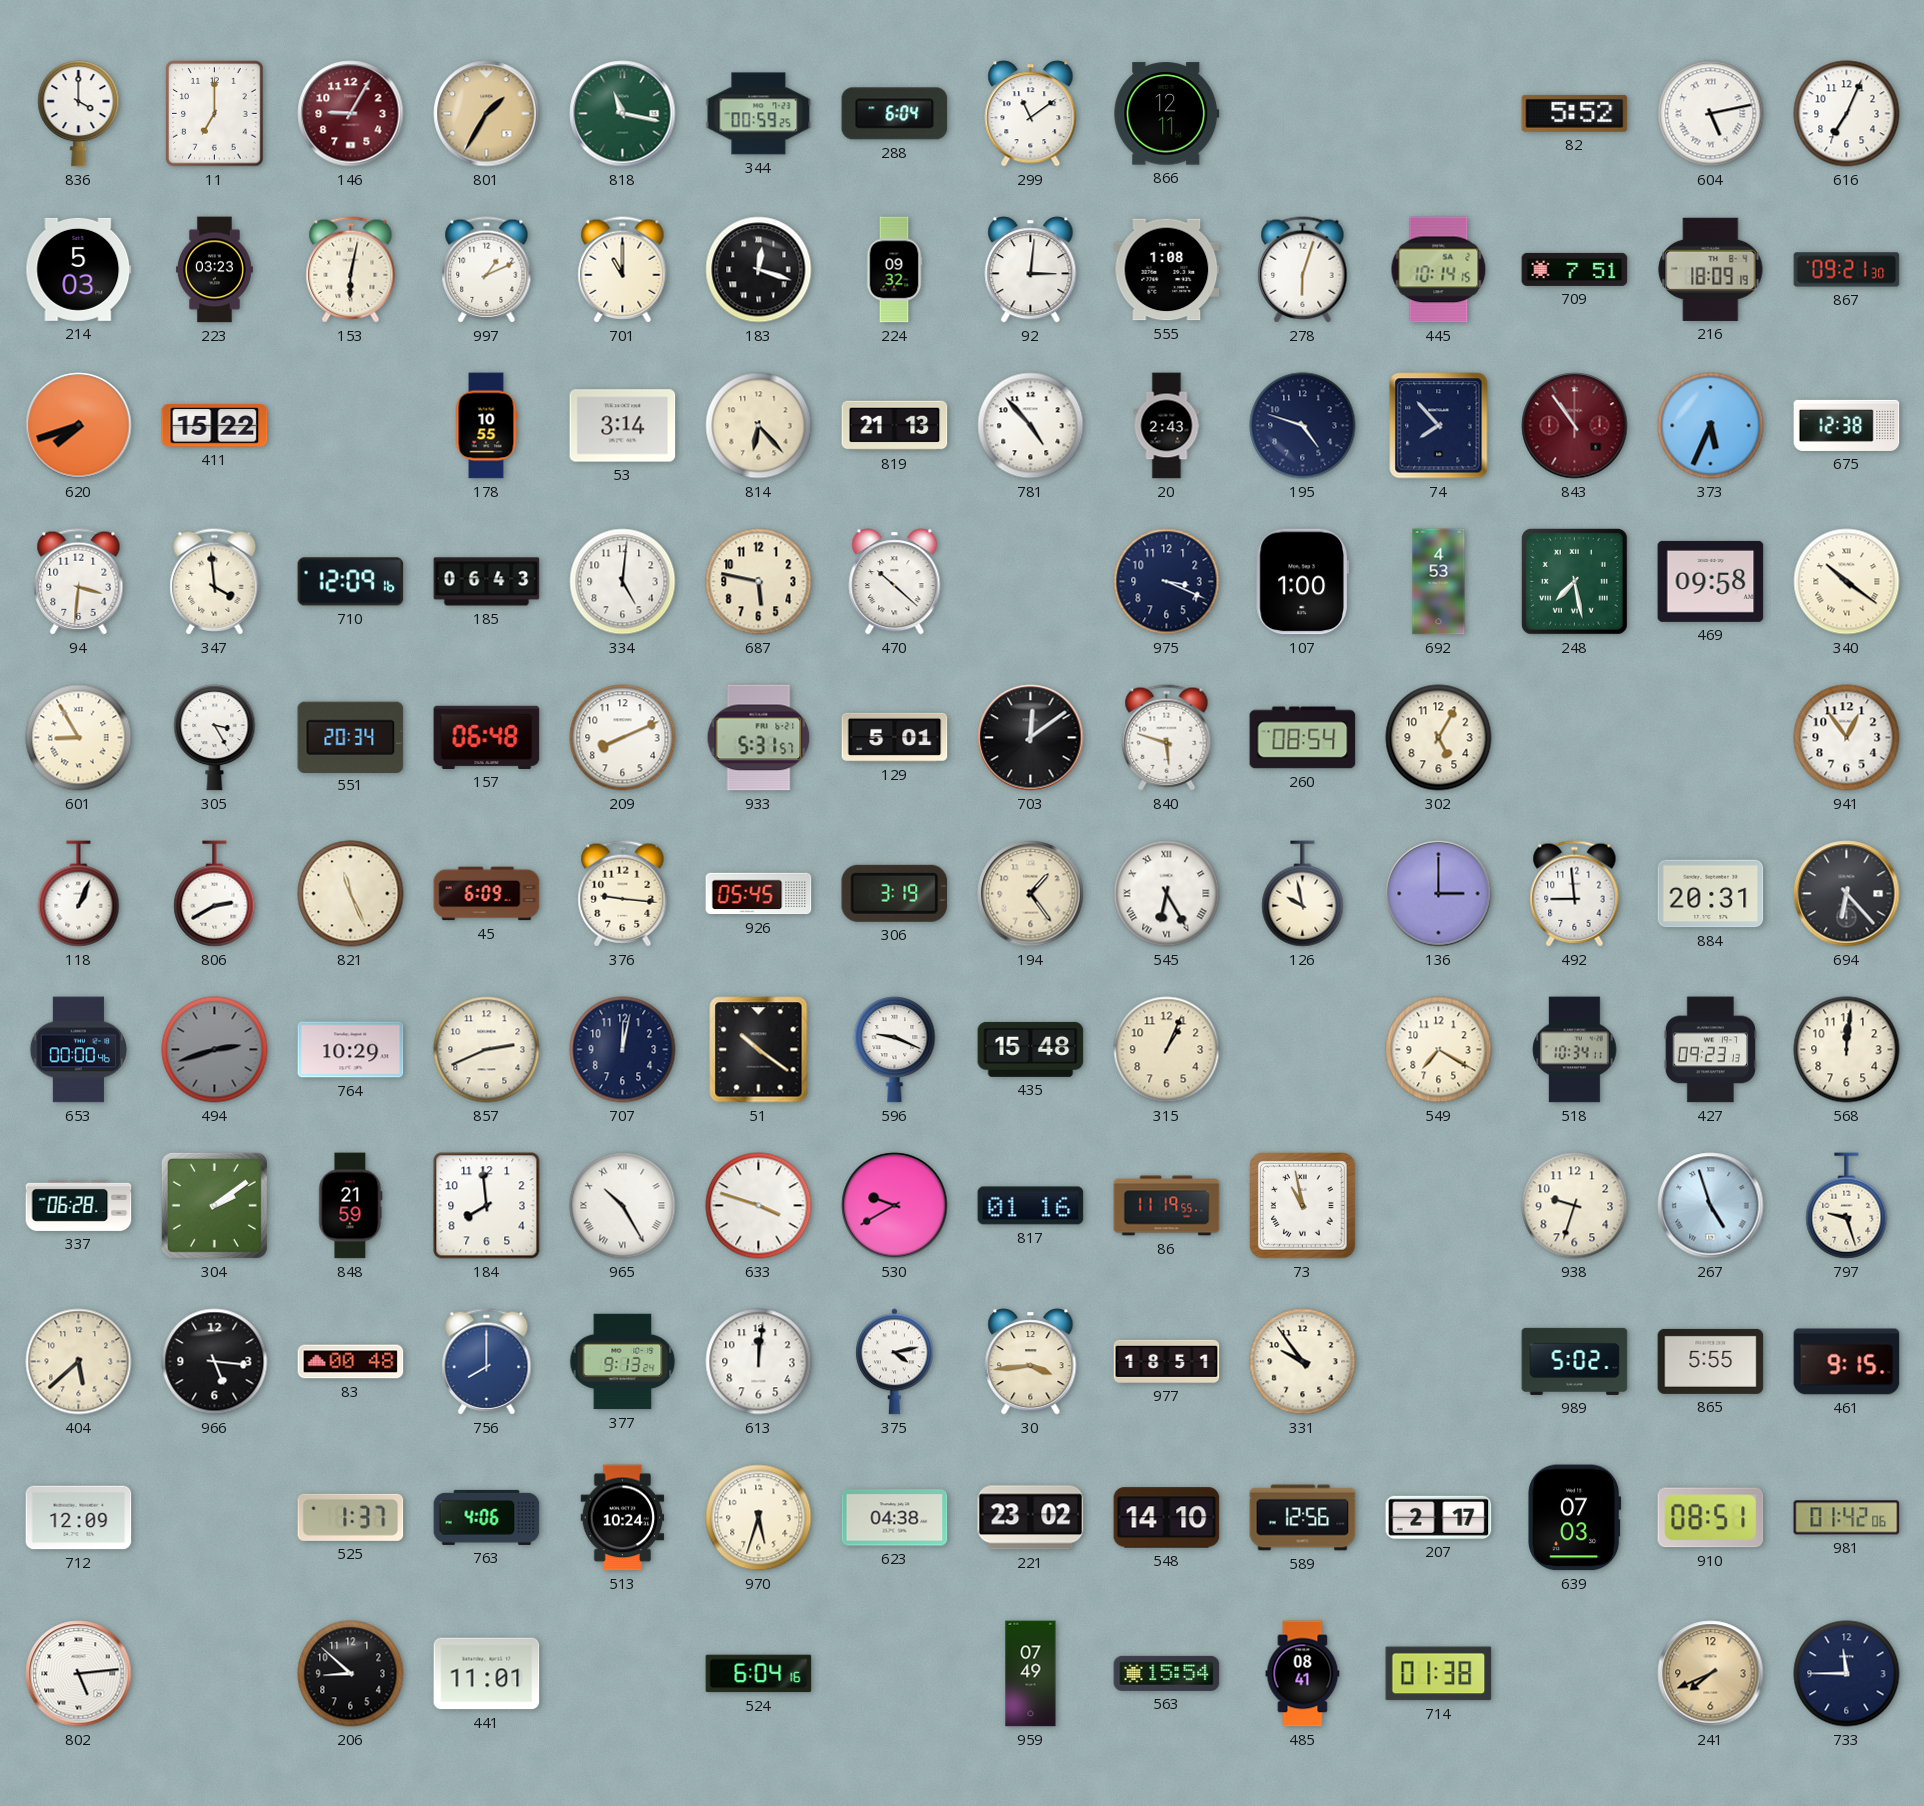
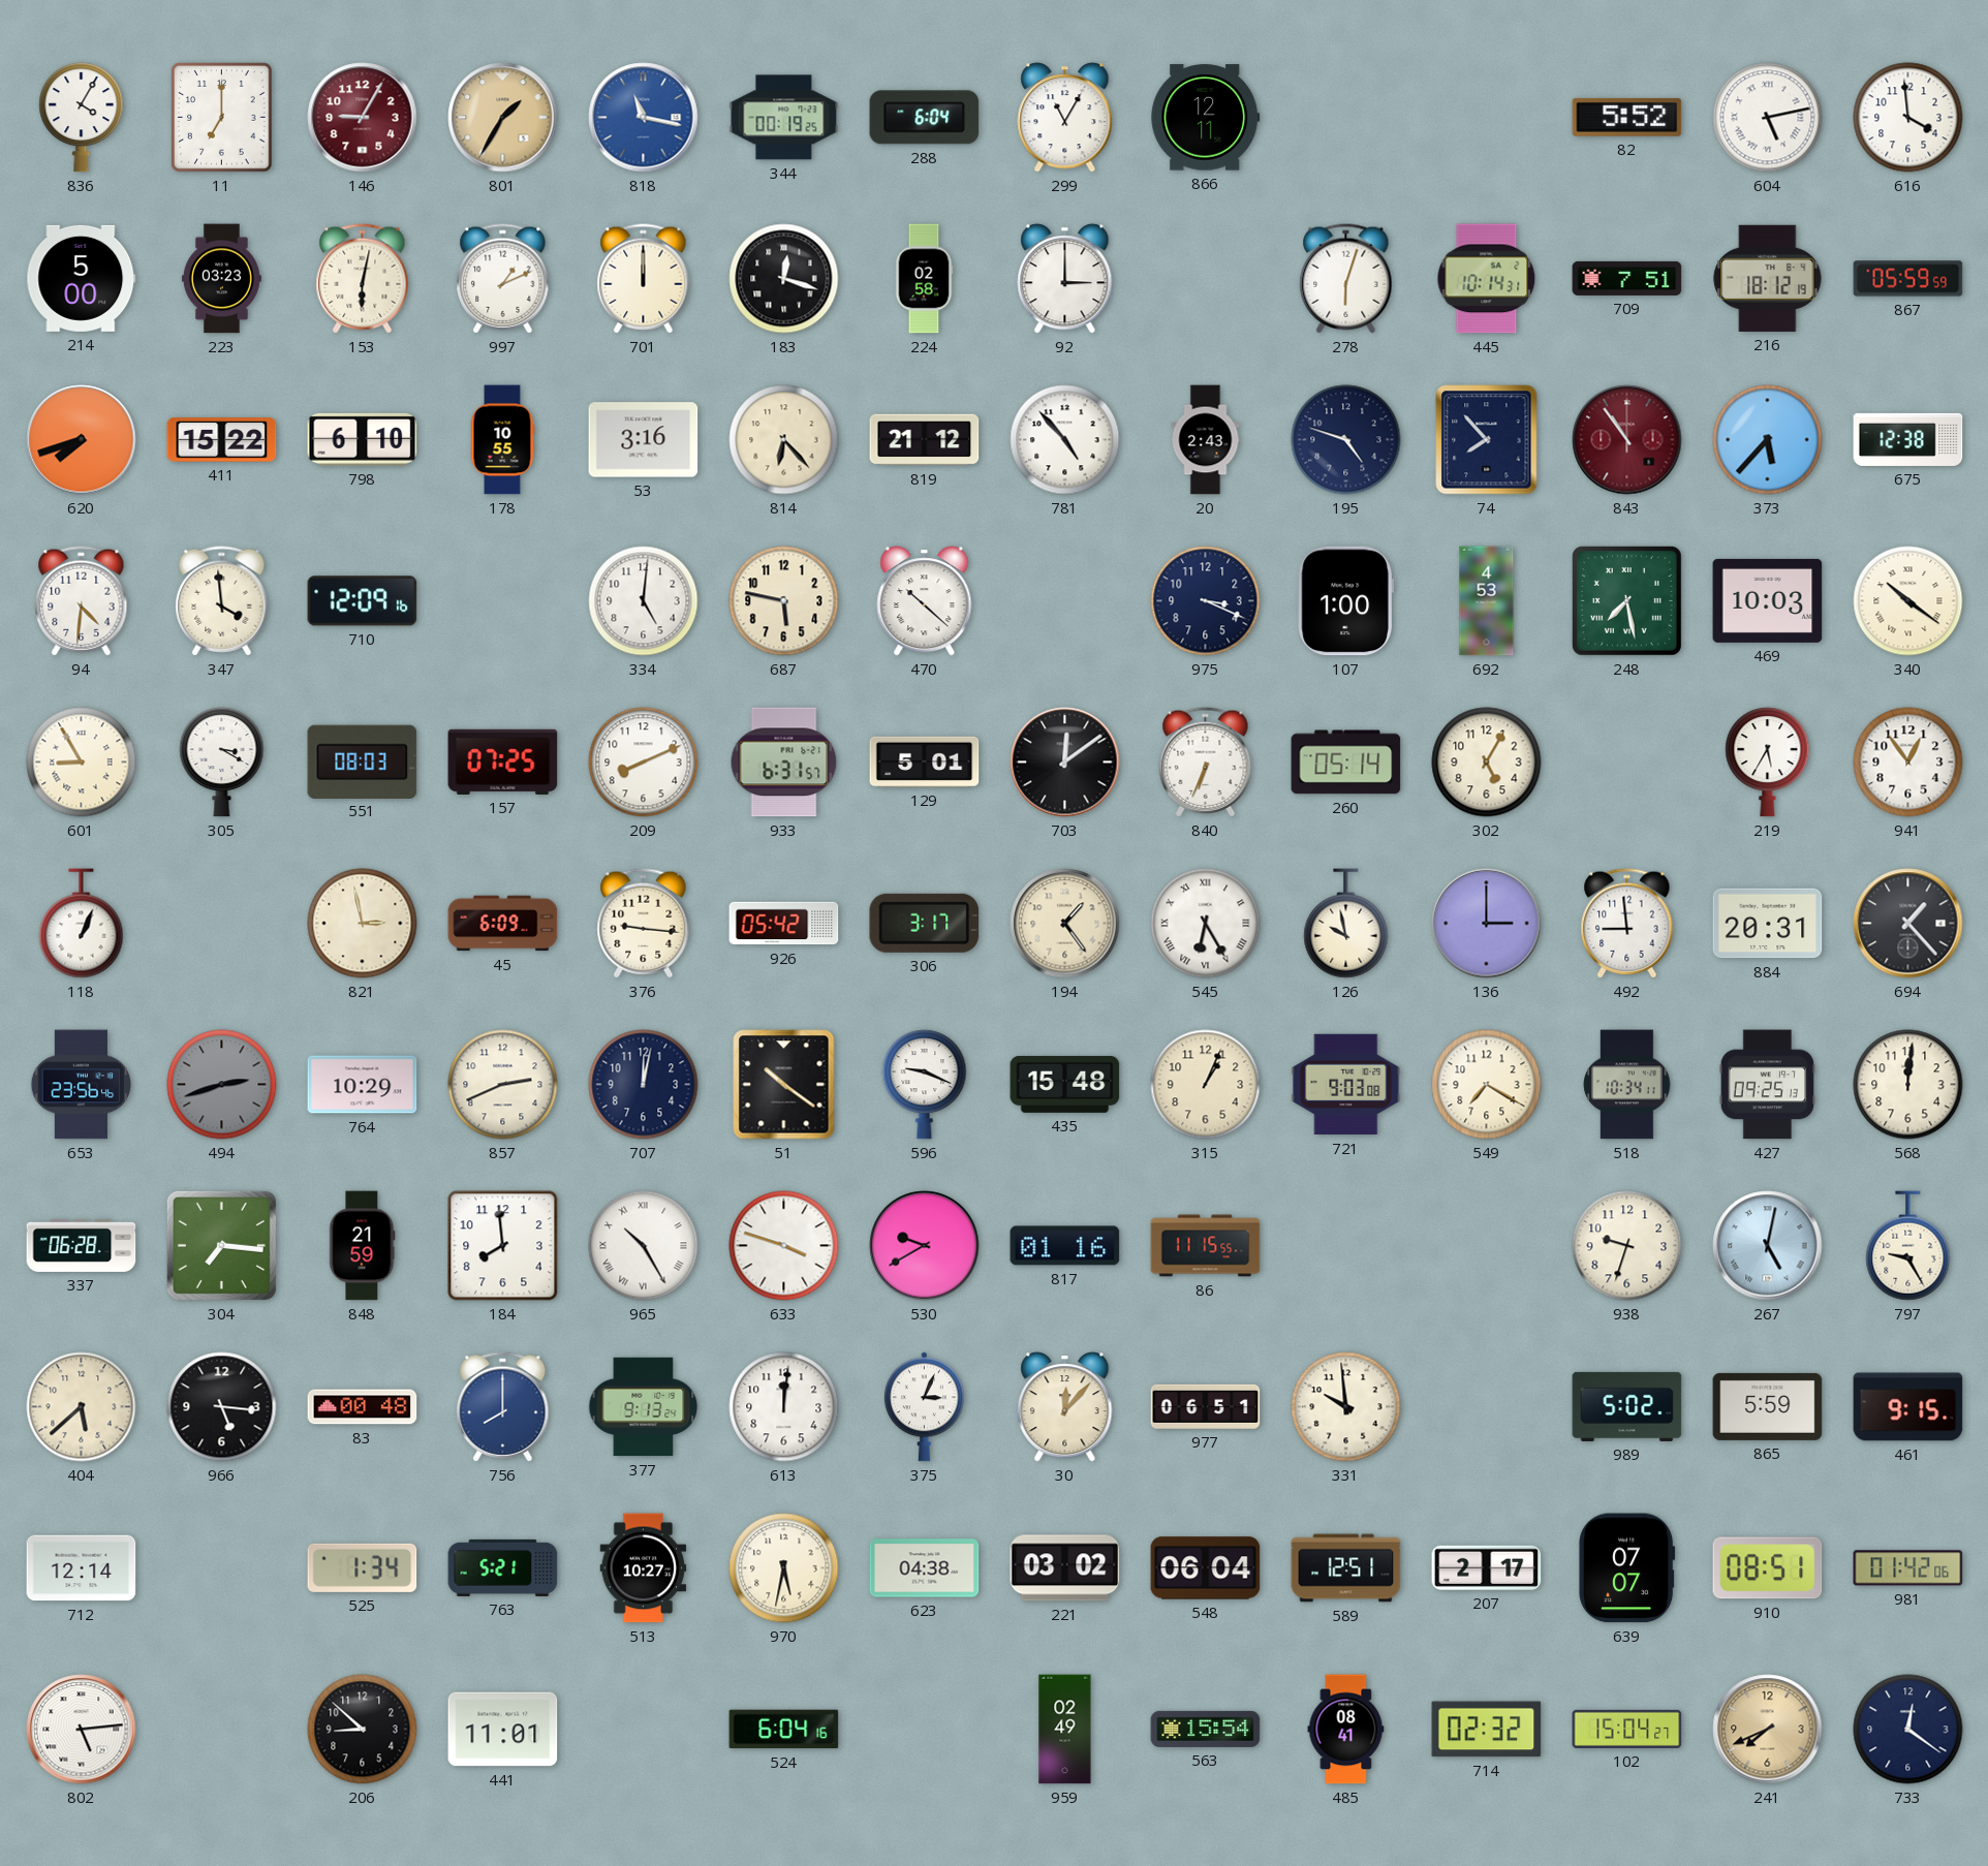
836: 4:00 -> 4:05
818 dial: green -> blue
344: 00:59 -> 00:19
299: 11:09 -> 11:05
616: 7:04 -> 3:59
214: 5:03 -> 5:00
701: 11:00 -> 12:00
224: 09:32 -> 02:58
92: 3:01 -> 3:00
555: 1:08 -> none
445: 10:14:15 -> 10:14:31
216: 18:09 -> 18:12
867: 09:21 -> 05:59
798: none -> 6:10
53: 3:14 -> 3:16
819: 21:13 -> 21:12
373: 5:34 -> 5:37
94: 3:31 -> 4:31
185: 06:43 -> none
469: 09:58 -> 10:03
305: 3:25 -> 3:20
551: 20:34 -> 08:03
157: 06:48 -> 07:25
933: 5:31 -> 6:31
840: 5:48 -> 6:34
260: 08:54 -> 05:14
219: none -> 5:35
806: 2:40 -> none
821: 11:26 -> 2:58
926: 05:45 -> 05:42
306: 3:19 -> 3:17
694: 6:23 -> 1:23
653: 00:00 -> 23:56
721: none -> 9:03
427: 09:23 -> 09:25
304: 2:09 -> 7:16
86: 11:19 -> 11:15
73: 10:58 -> none
267: 4:57 -> 5:02
797: 9:27 -> 9:25
375: 4:13 -> 3:04
30: 3:44 -> 12:07
977: 18:51 -> 06:51
331: 9:54 -> 9:59
865: 5:55 -> 5:59
712: 12:09 -> 12:14
525: 1:37 -> 1:34
763: 4:06 -> 5:21
513: 10:24 -> 10:27
970: 5:33 -> 5:32
221: 23:02 -> 03:02
548: 14:10 -> 06:04
589: 12:56 -> 12:51
639: 07:03 -> 07:07
959: 07:49 -> 02:49
714: 01:38 -> 02:32
102: none -> 15:04
733: 11:45 -> 12:21
